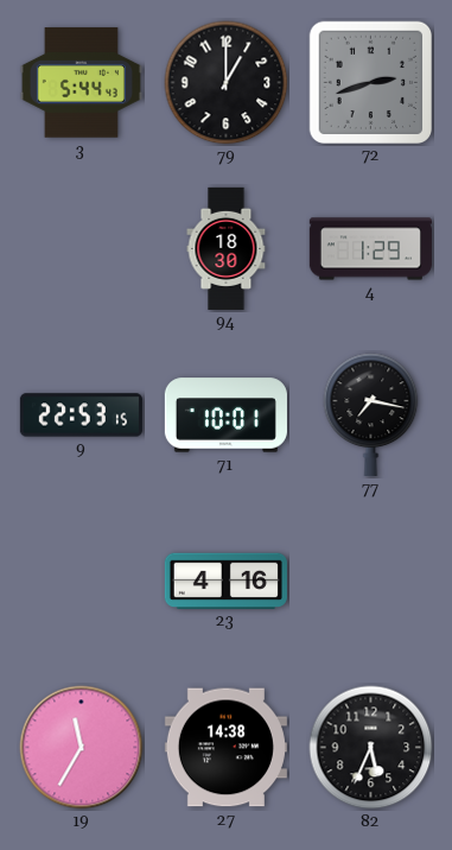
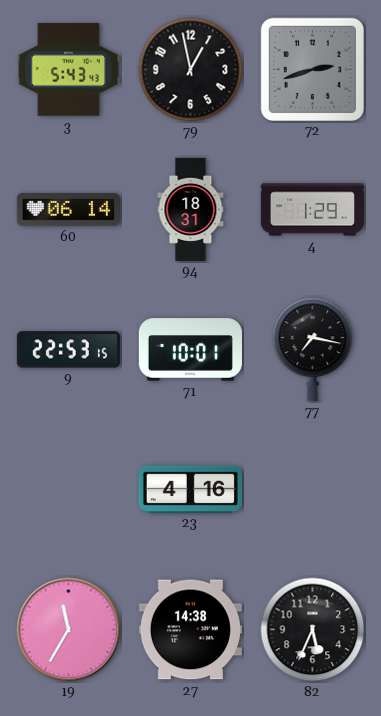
3: 5:44 -> 5:43
79: 1:00 -> 12:58
60: none -> 06:14
94: 18:30 -> 18:31
